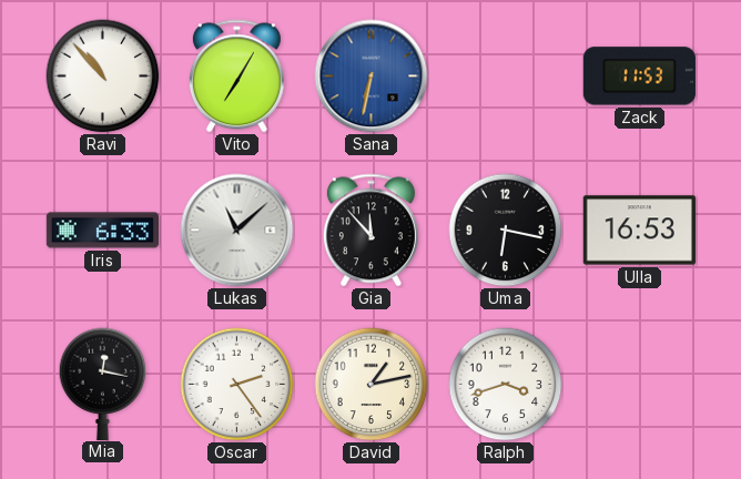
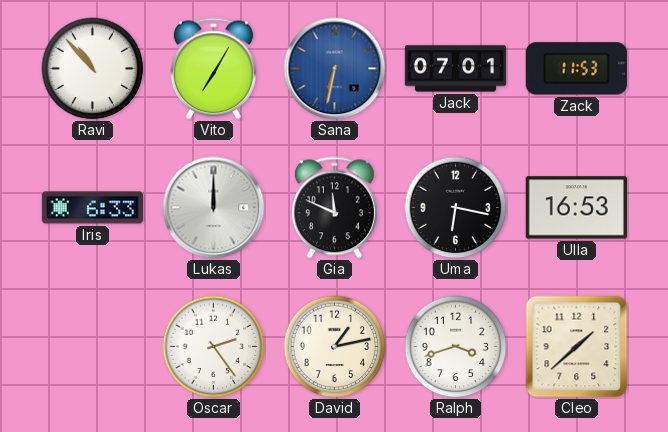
Jack: none -> 07:01
Lukas: 11:08 -> 12:00
Gia: 11:53 -> 11:49
Mia: 12:17 -> none
Cleo: none -> 1:38
